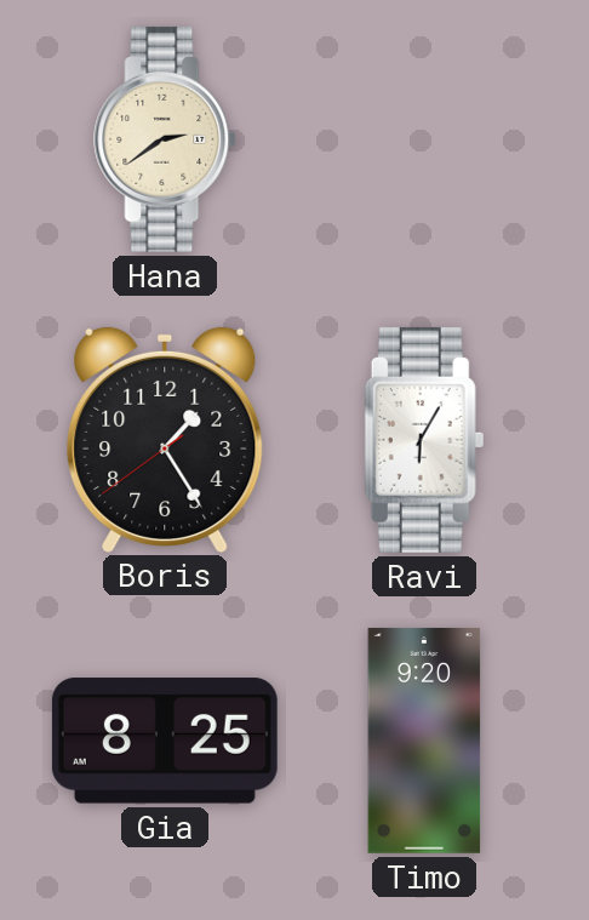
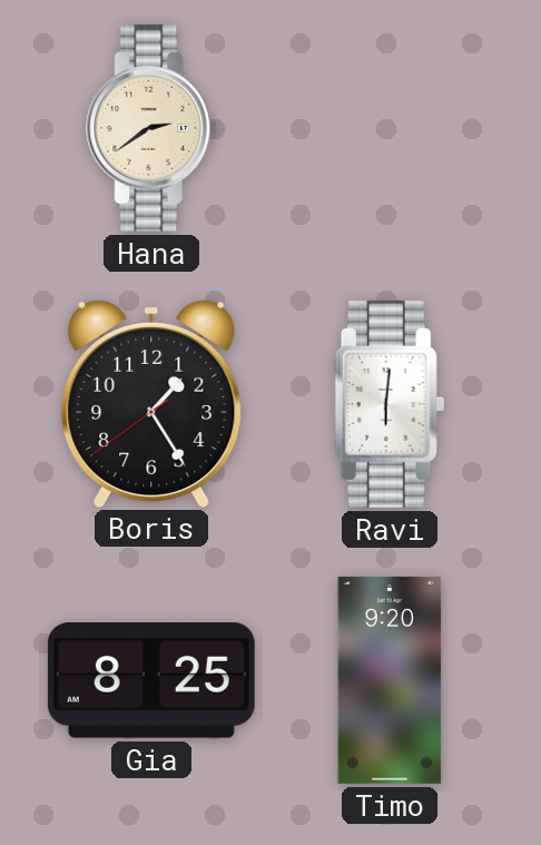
Ravi: 6:05 -> 6:01
